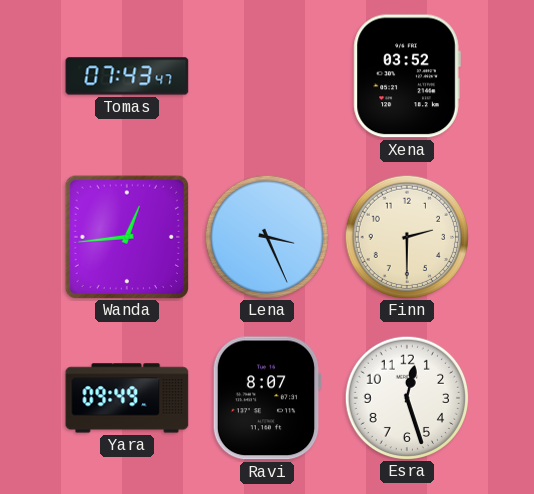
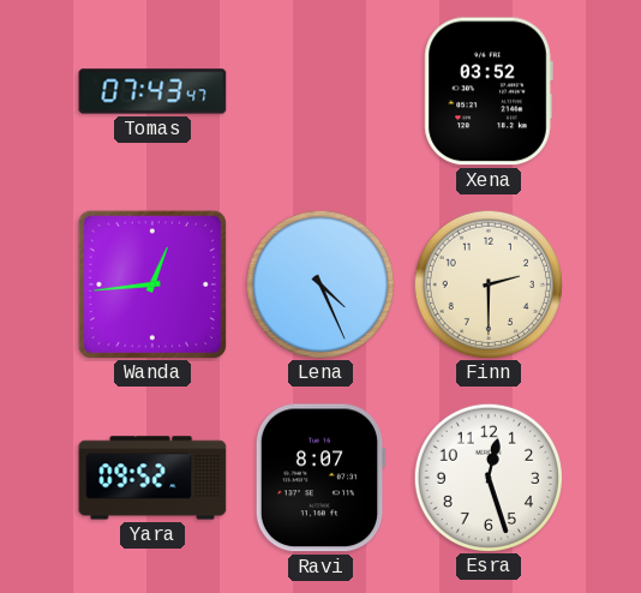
Lena: 3:26 -> 4:26
Yara: 09:49 -> 09:52
